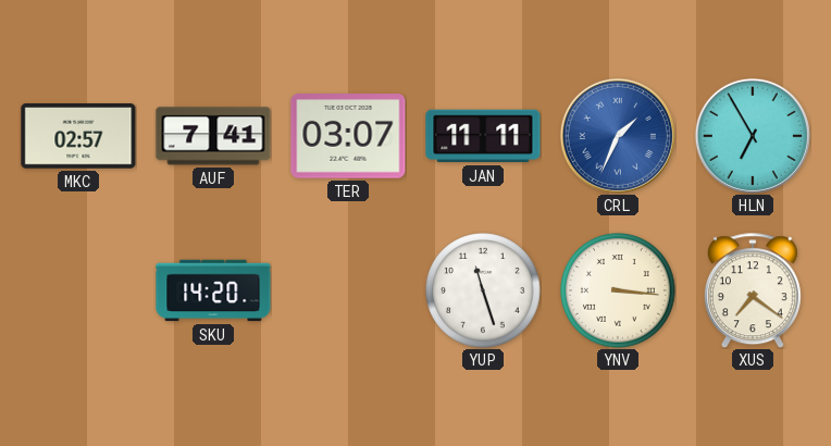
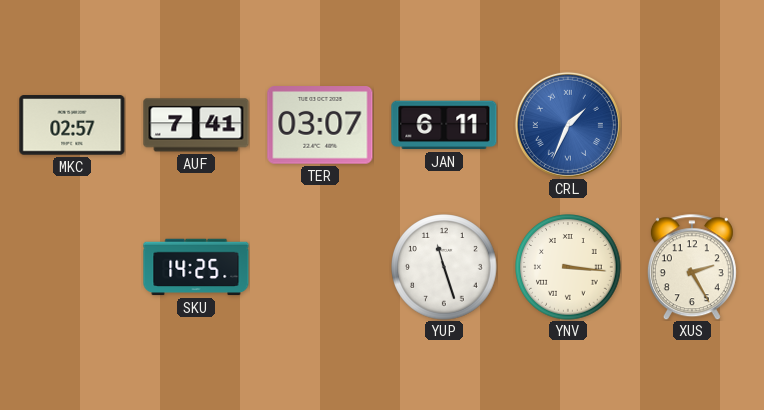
JAN: 11:11 -> 6:11
HLN: 6:55 -> none
SKU: 14:20 -> 14:25
XUS: 7:21 -> 2:25
